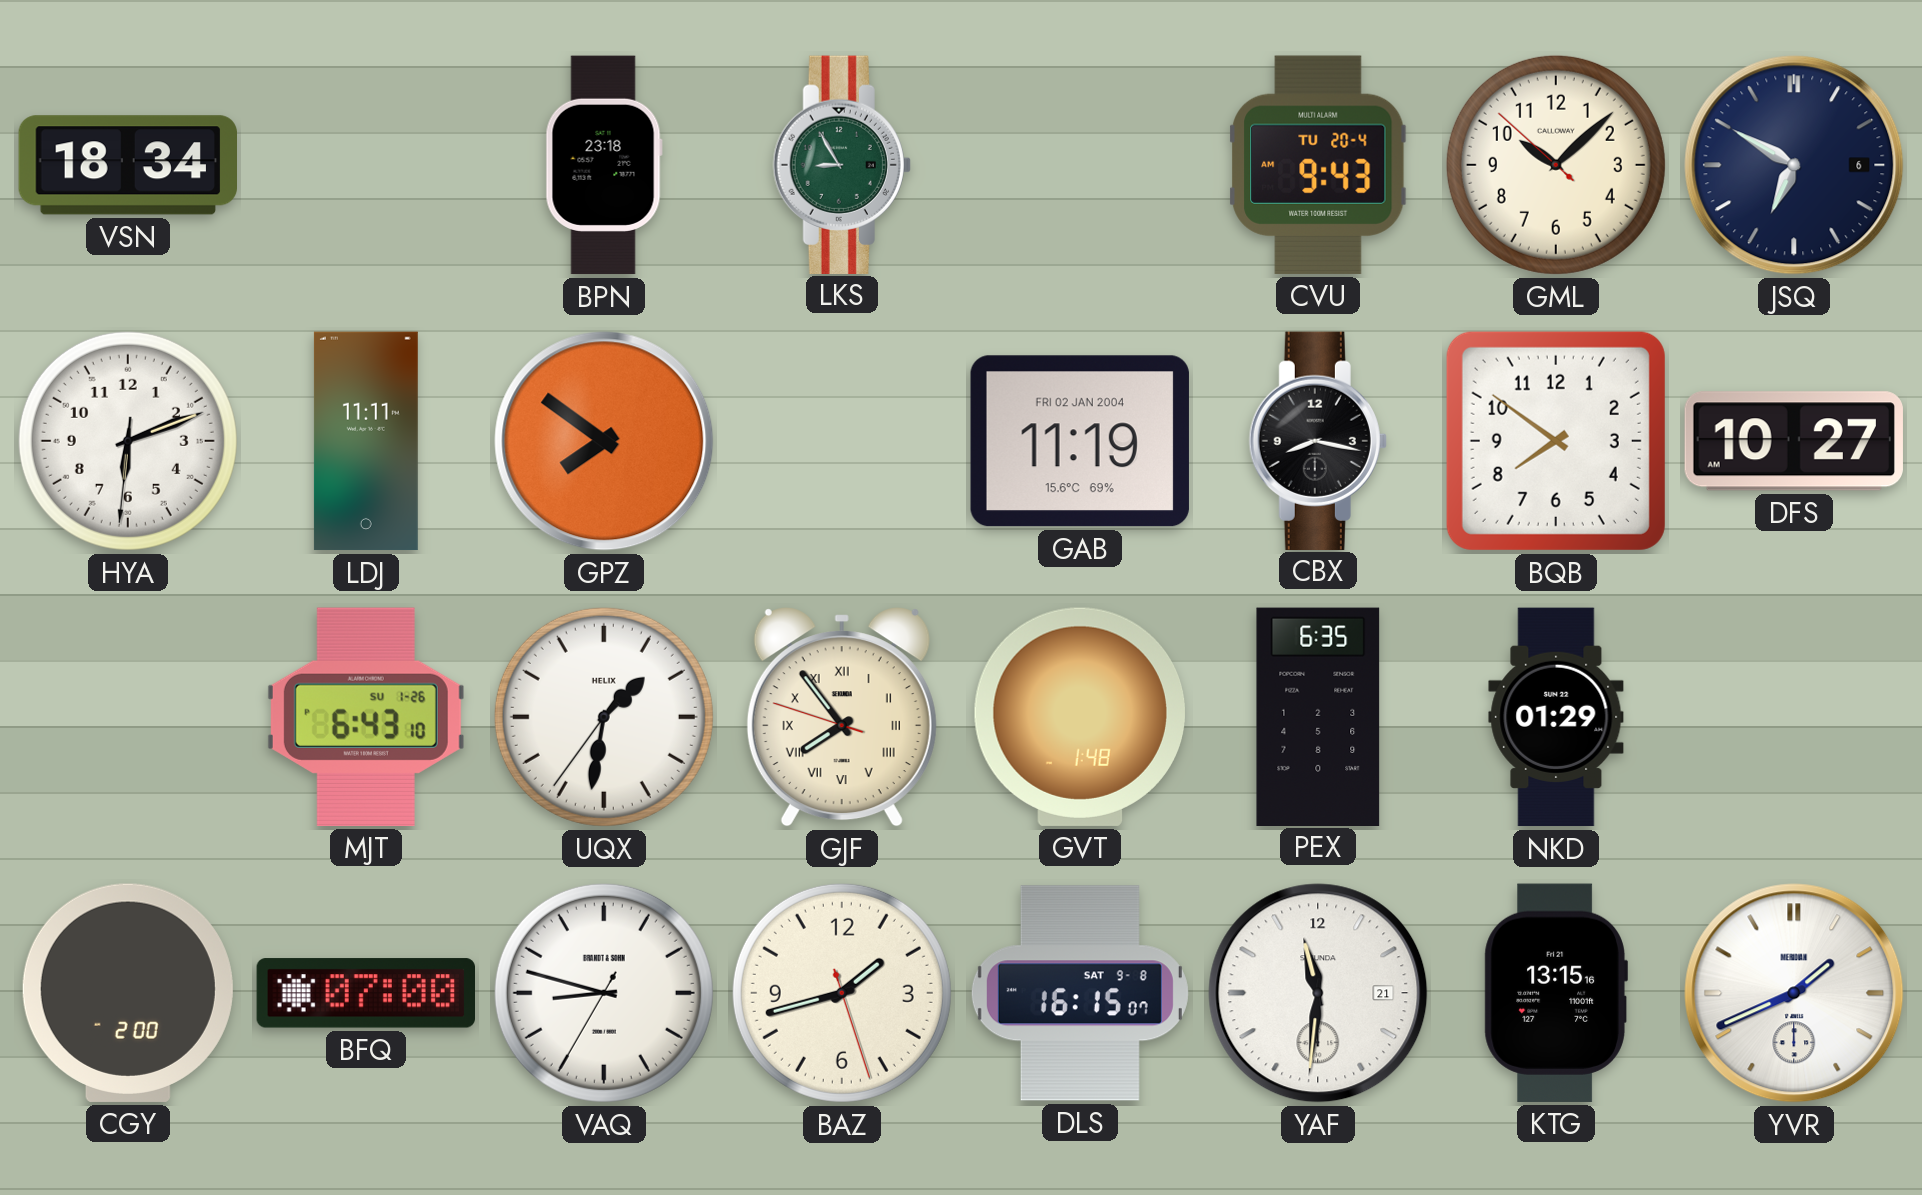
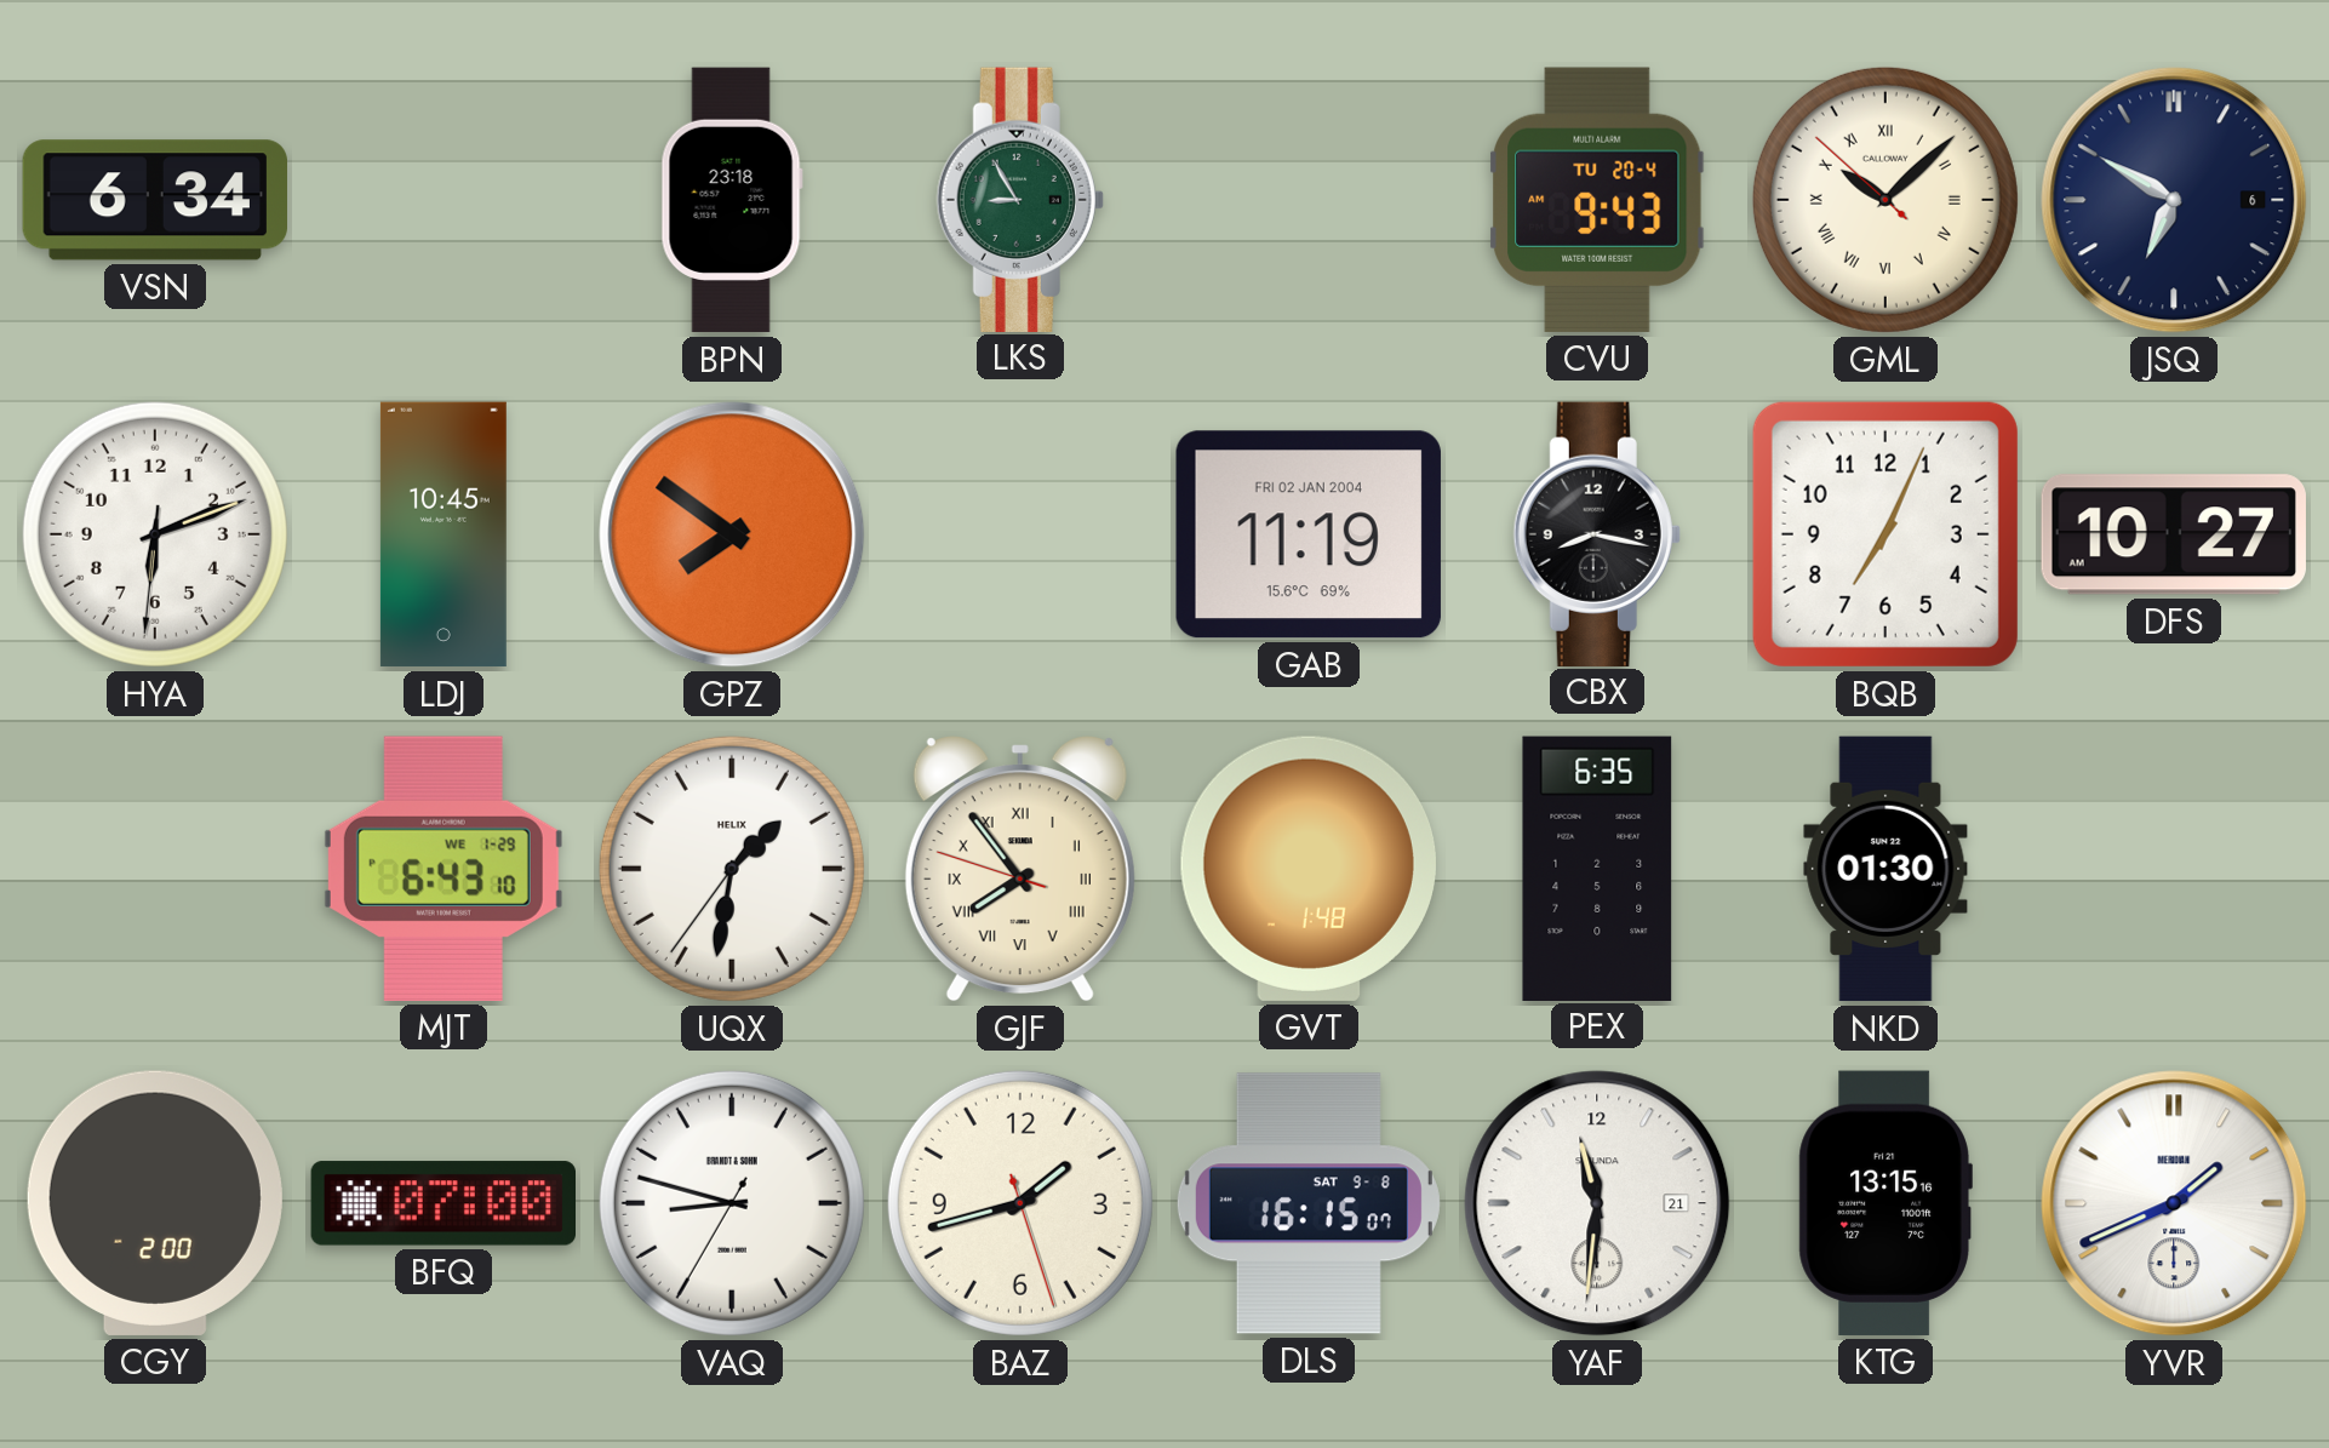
VSN: 18:34 -> 6:34
GML numerals: Arabic -> Roman
LDJ: 11:11 -> 10:45
BQB: 7:51 -> 7:04
MJT date: SU 1-26 -> WE 1-29
NKD: 01:29 -> 01:30
